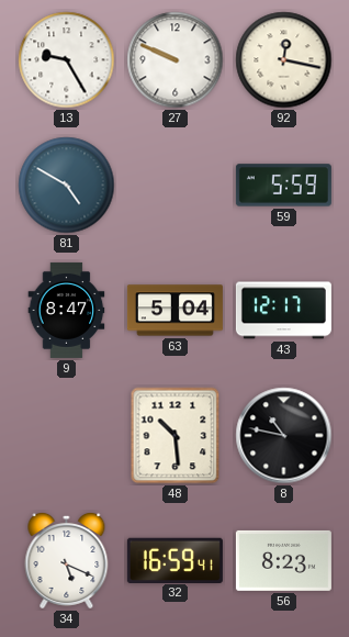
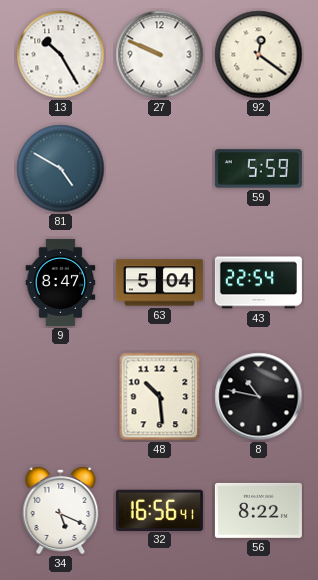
13: 9:25 -> 10:25
92: 12:17 -> 12:21
43: 12:17 -> 22:54
32: 16:59 -> 16:56
56: 8:23 -> 8:22
